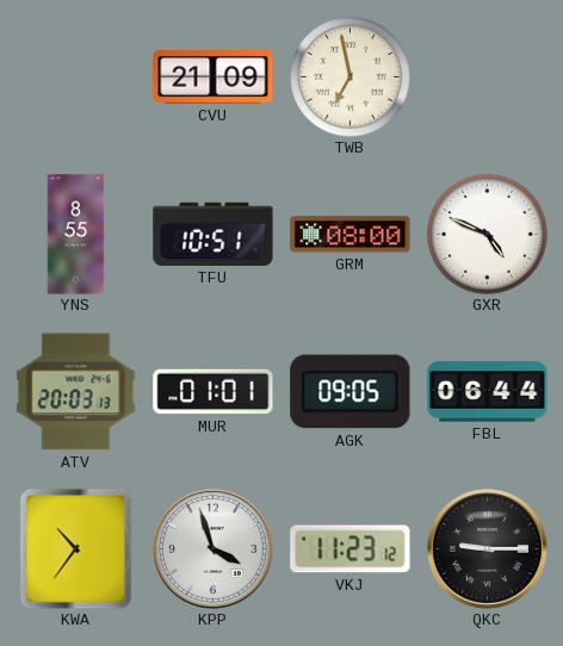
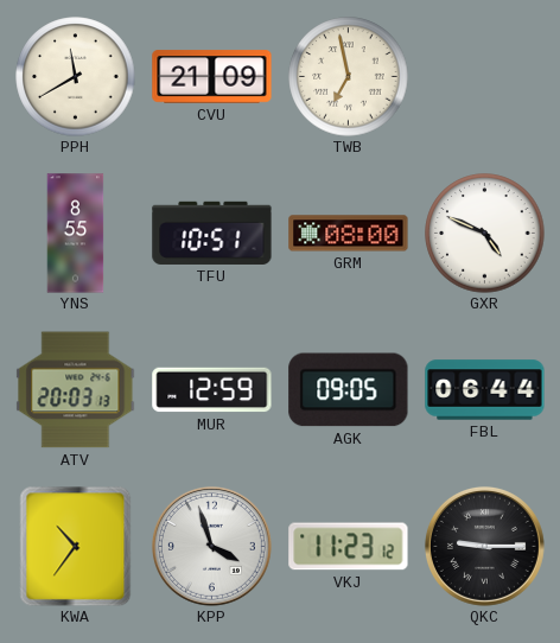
PPH: none -> 11:40
MUR: 01:01 -> 12:59
